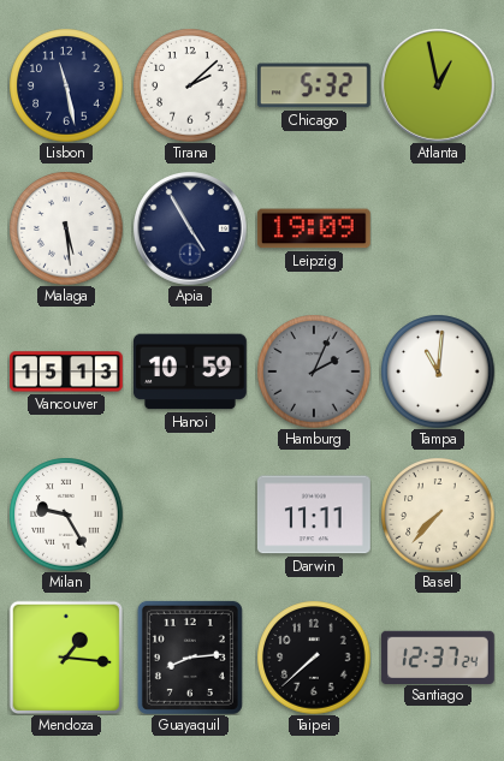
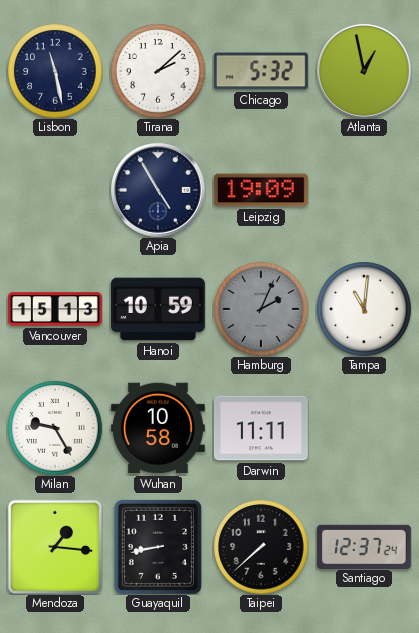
Malaga: 5:29 -> none
Wuhan: none -> 10:58
Basel: 7:37 -> none
Guayaquil: 8:14 -> 8:43
